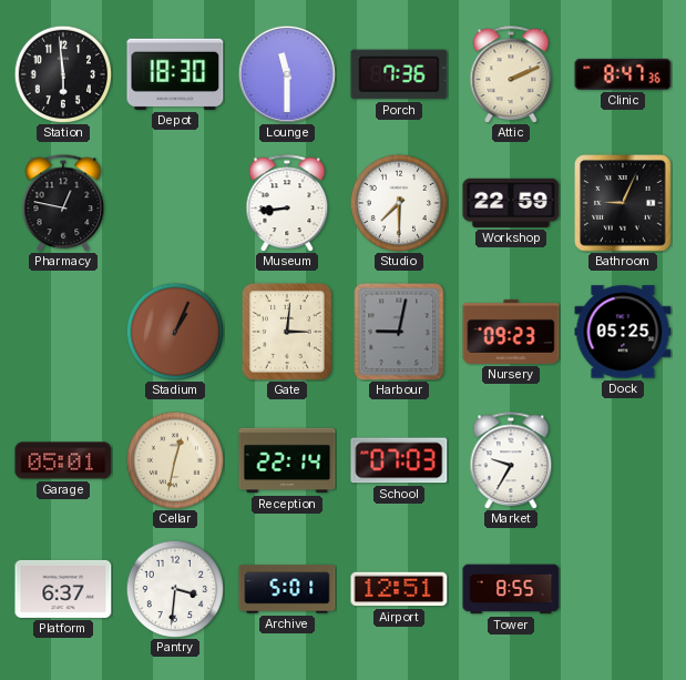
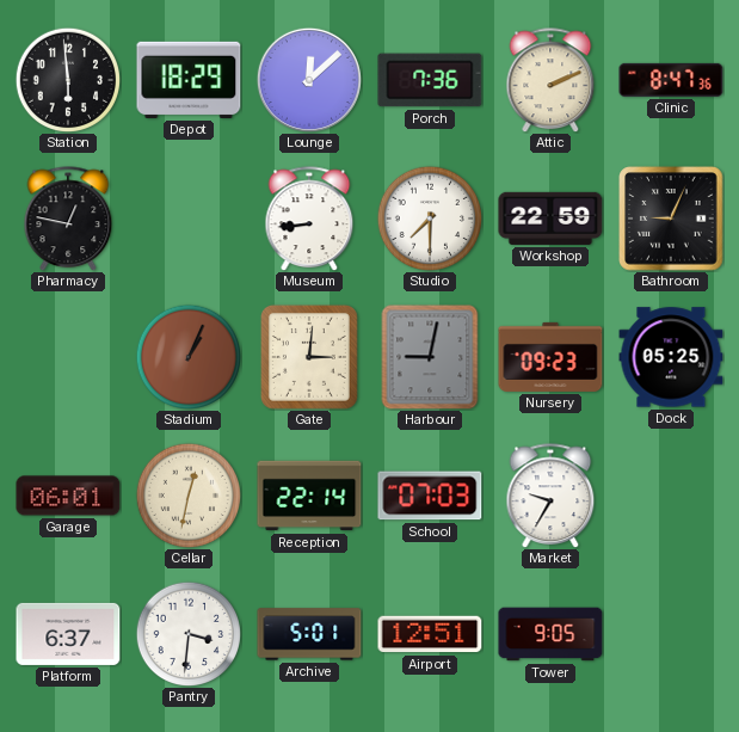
Depot: 18:30 -> 18:29
Lounge: 11:30 -> 12:08
Garage: 05:01 -> 06:01
Tower: 8:55 -> 9:05
